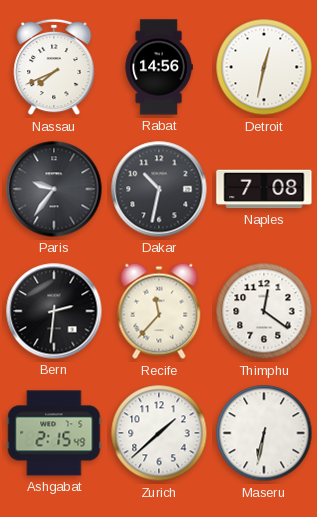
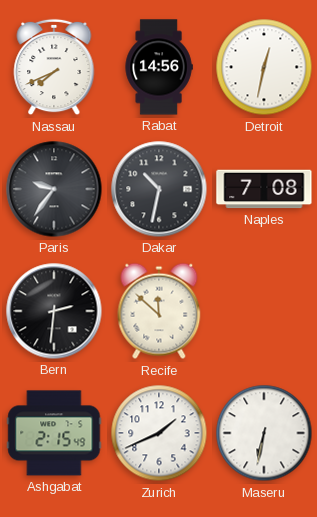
Recife: 11:37 -> 11:52
Thimphu: 12:21 -> none
Zurich: 1:38 -> 1:41
